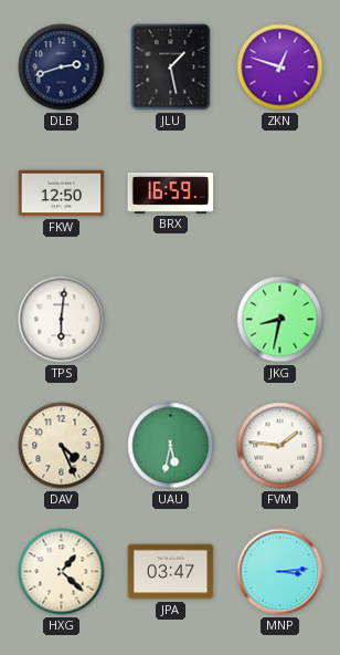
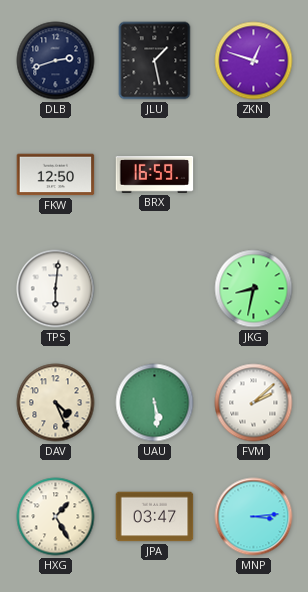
UAU: 5:32 -> 5:29
FVM: 1:46 -> 2:08
HXG: 1:22 -> 1:25
